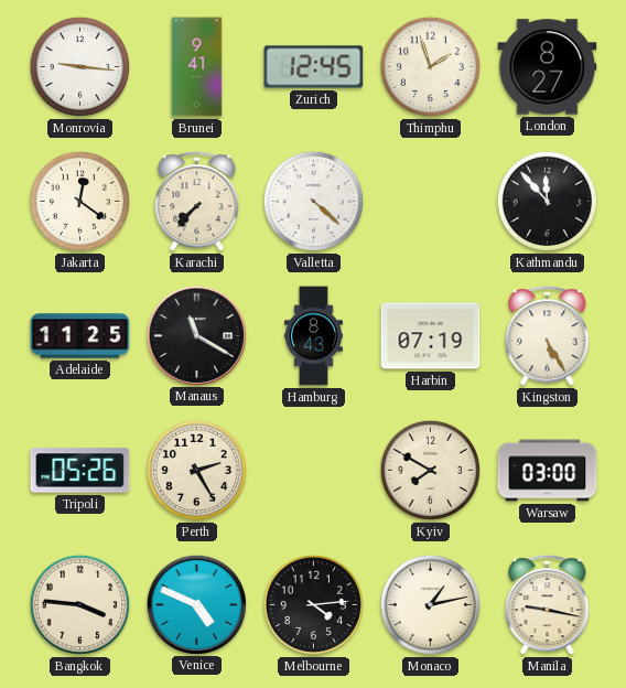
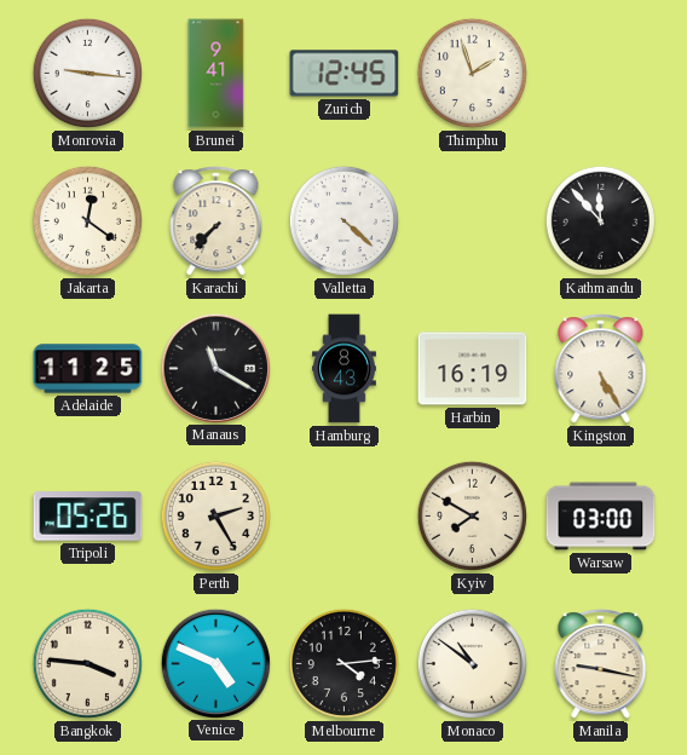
London: 8:27 -> none
Harbin: 07:19 -> 16:19
Monaco: 1:13 -> 10:51
